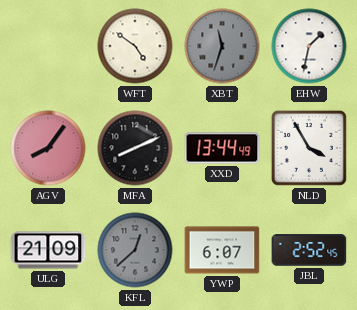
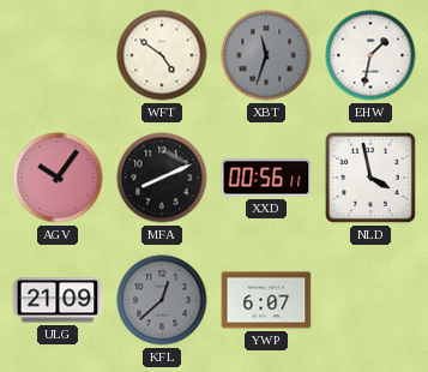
AGV: 8:06 -> 10:06
XXD: 13:44 -> 00:56
NLD: 3:55 -> 3:58
JBL: 2:52 -> none
